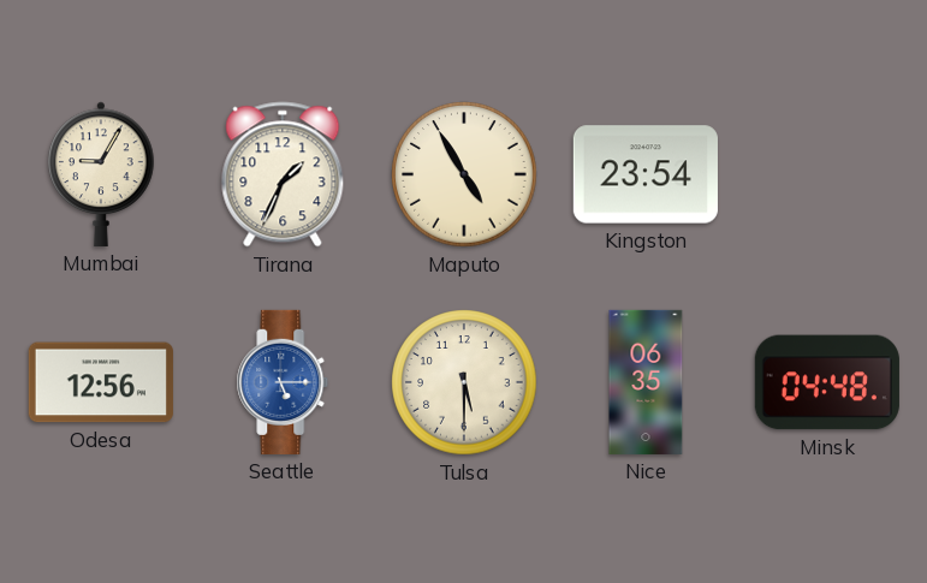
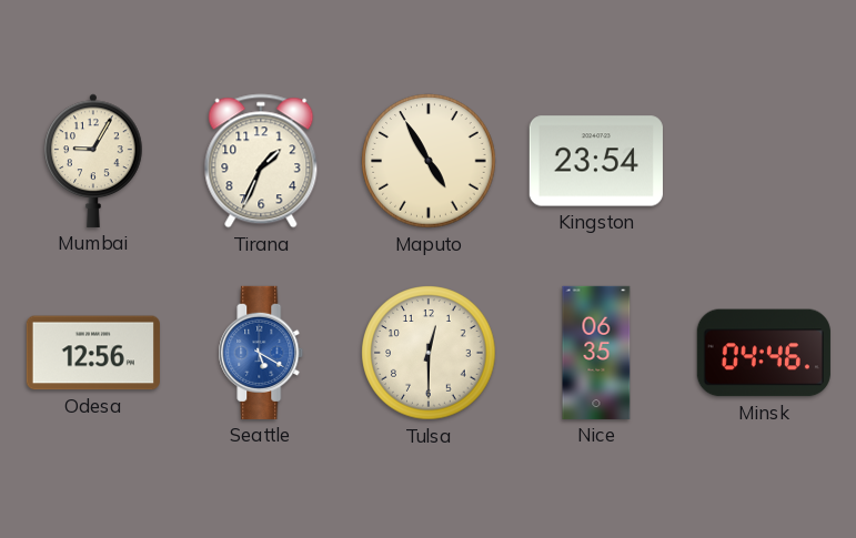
Seattle: 5:15 -> 5:20
Tulsa: 5:30 -> 12:30
Minsk: 04:48 -> 04:46
